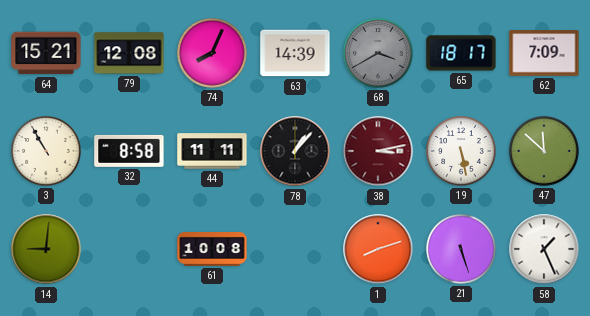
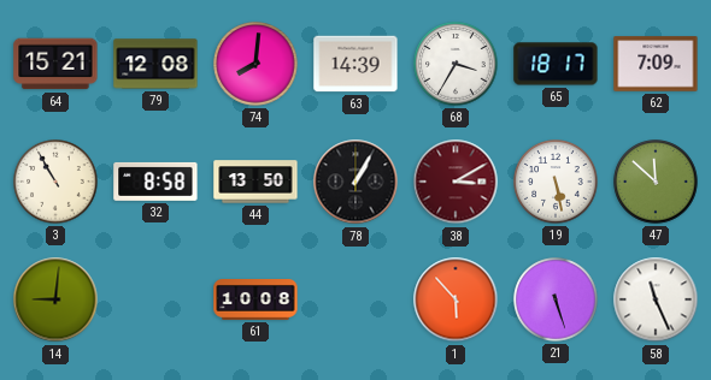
74: 8:04 -> 8:01
68: 3:40 -> 3:35
68 dial: grey -> white
44: 11:11 -> 13:50
78: 1:07 -> 1:05
38: 3:13 -> 3:10
1: 8:12 -> 5:53
58: 1:26 -> 11:26
